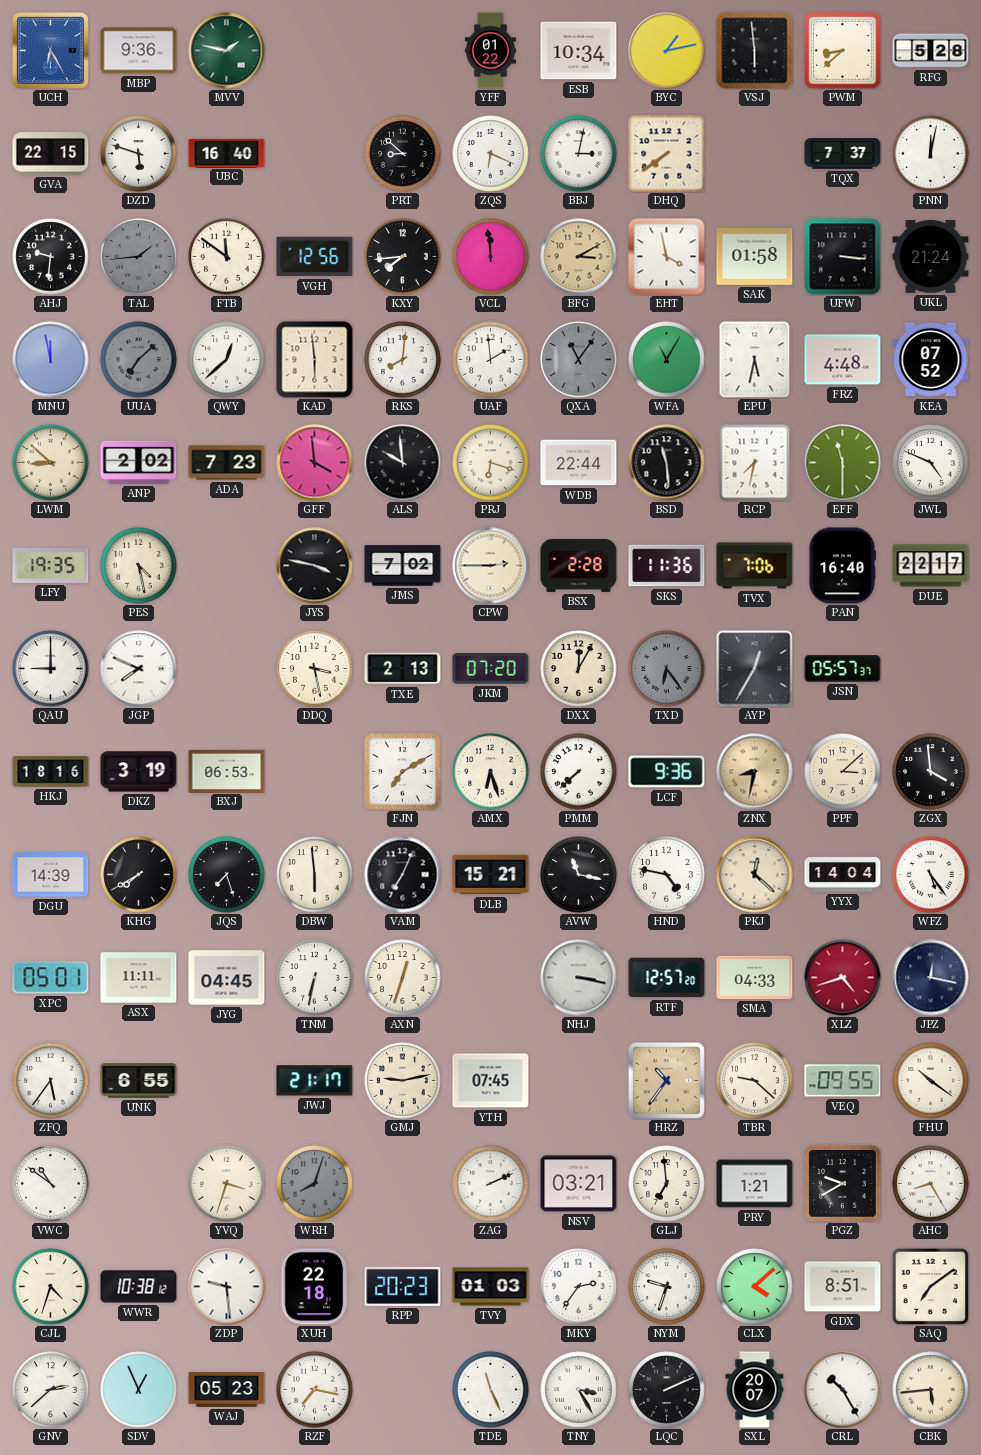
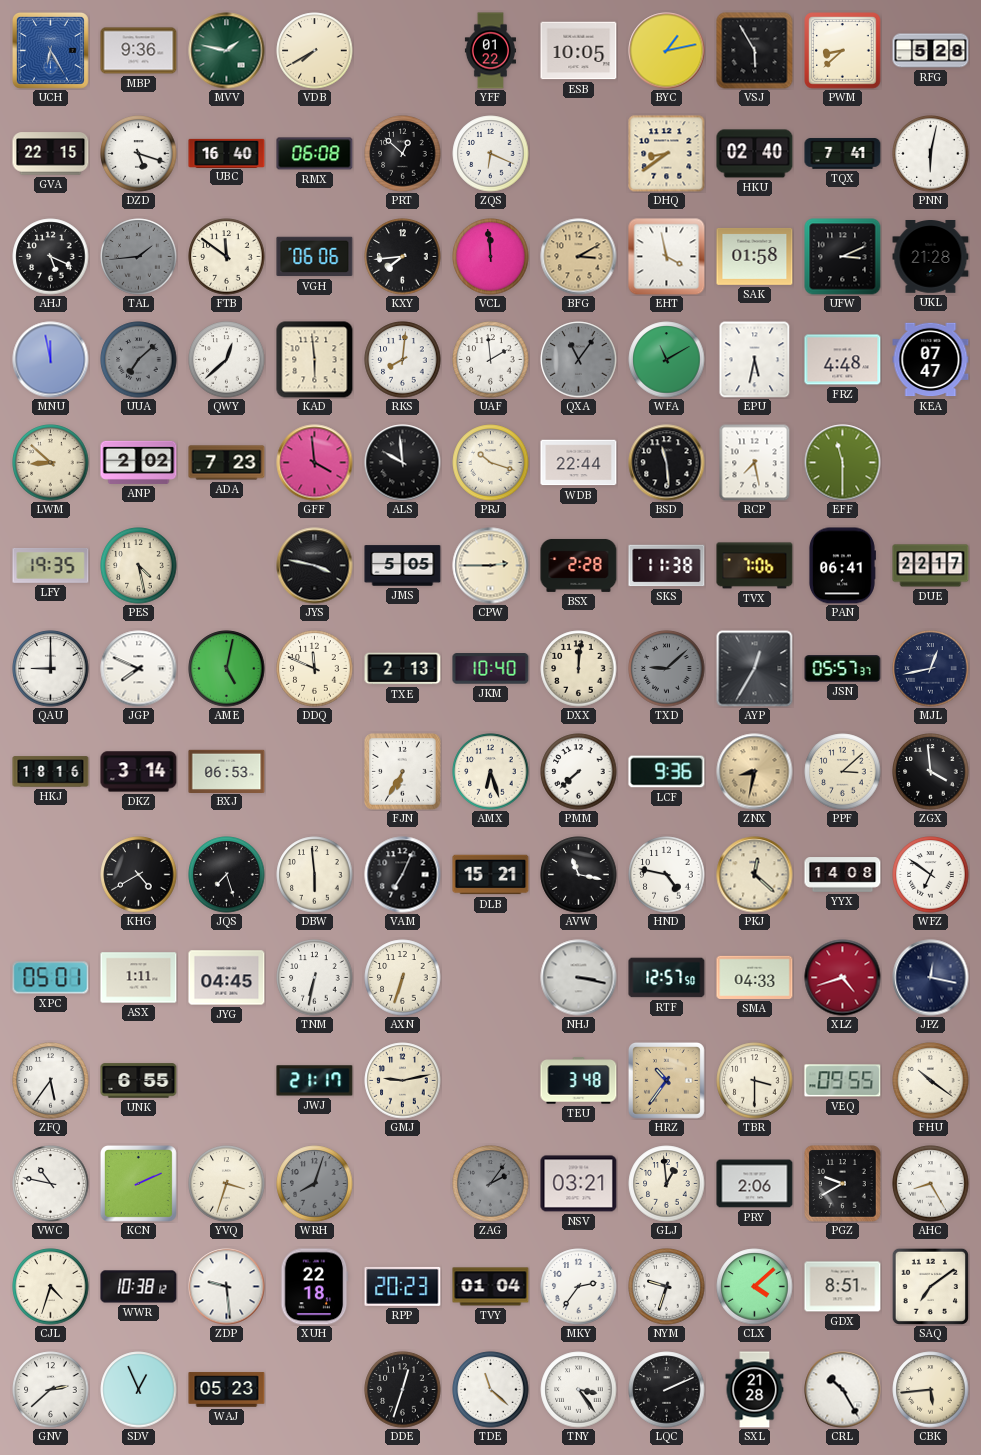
VDB: none -> 7:40
ESB: 10:34 -> 10:05
VSJ: 5:59 -> 5:55
DZD: 5:48 -> 5:18
RMX: none -> 06:08
PRT: 8:52 -> 12:52
BBJ: 3:02 -> none
DHQ: 7:39 -> 8:39
HKU: none -> 02:40
TQX: 7:37 -> 7:41
PNN: 12:02 -> 6:02
AHJ: 9:31 -> 5:19
VGH: 12:56 -> 06:06
UFW: 3:16 -> 3:11
UKL: 21:24 -> 21:28
WFA: 11:05 -> 11:10
KEA: 07:52 -> 07:47
PRJ: 6:18 -> 10:18
RCP: 7:32 -> 7:28
JWL: 4:49 -> none
JMS: 7:02 -> 5:05
SKS: 11:36 -> 11:38
PAN: 16:40 -> 06:41
AME: none -> 5:02
DDQ: 3:28 -> 11:49
JKM: 07:20 -> 10:40
DXX: 12:05 -> 12:01
TXD: 6:24 -> 9:08
MJL: none -> 12:43
DKZ: 3:19 -> 3:14
FJN: 7:10 -> 6:35
DGU: 14:39 -> none
KHG: 7:40 -> 4:40
YYX: 14:04 -> 14:08
WFZ: 5:24 -> 6:51
ASX: 11:11 -> 1:11
AXN: 12:33 -> 6:33
RTF: 12:57:20 -> 12:57:50
YTH: 07:45 -> none
TEU: none -> 3:48
TBR: 9:22 -> 3:30
VWC: 10:51 -> 10:47
KCN: none -> 2:11
ZAG: 2:11 -> 2:06
ZAG dial: white -> grey
GLJ: 6:59 -> 12:59
PRY: 1:21 -> 2:06
TVY: 01:03 -> 01:04
RZF: 7:17 -> none
DDE: none -> 12:33
TDE: 11:26 -> 11:22
TNY: 3:25 -> 3:24
SXL: 20:07 -> 21:28
